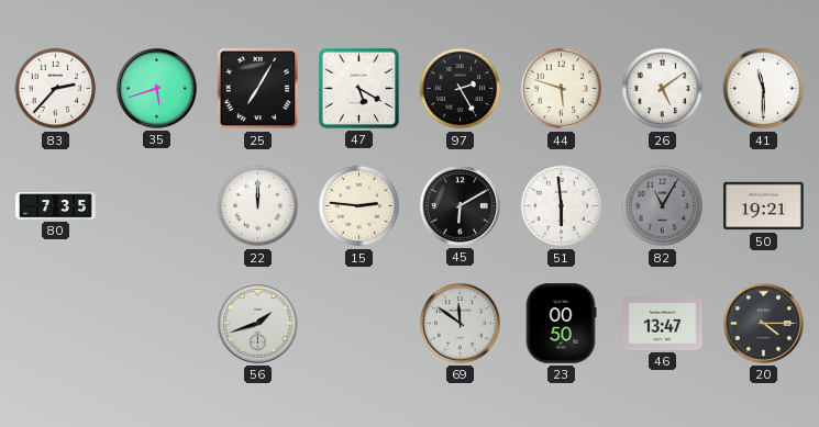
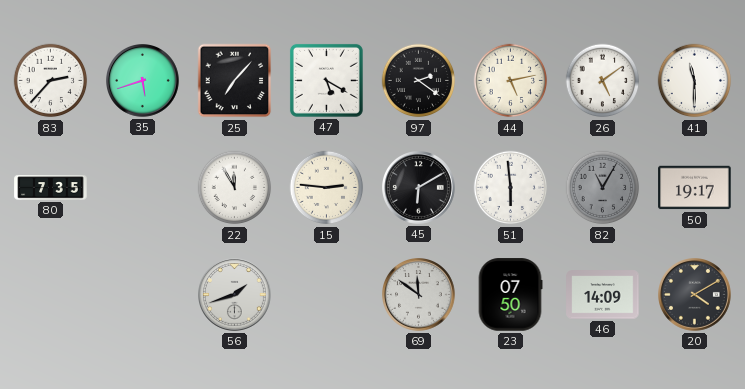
25: 7:05 -> 7:07
97: 2:25 -> 2:21
44: 5:48 -> 5:13
22: 12:00 -> 11:55
50: 19:21 -> 19:17
23: 00:50 -> 07:50
46: 13:47 -> 14:09
20: 4:15 -> 4:10
